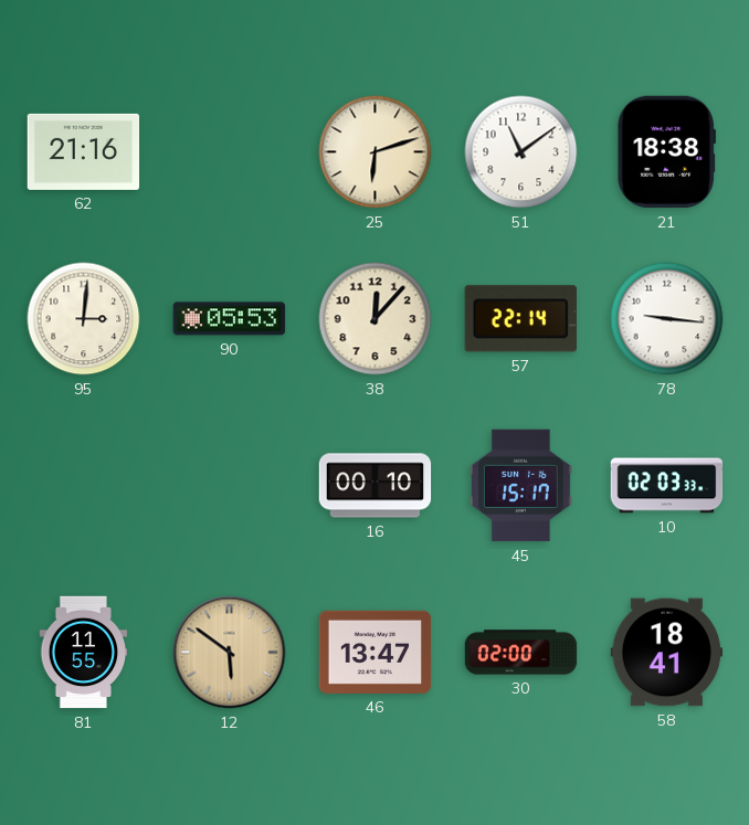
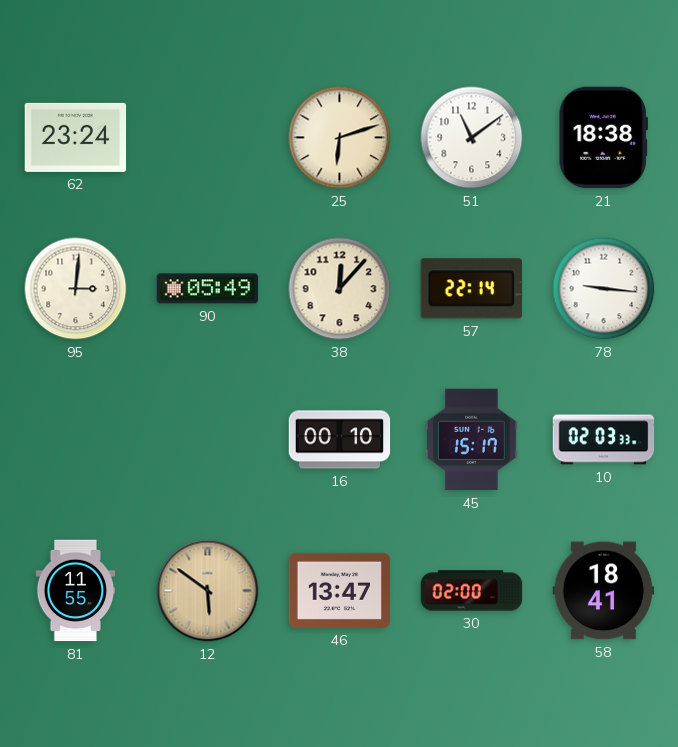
62: 21:16 -> 23:24
90: 05:53 -> 05:49
